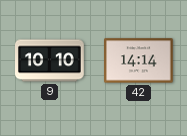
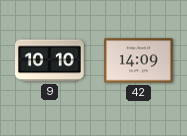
42: 14:14 -> 14:09
